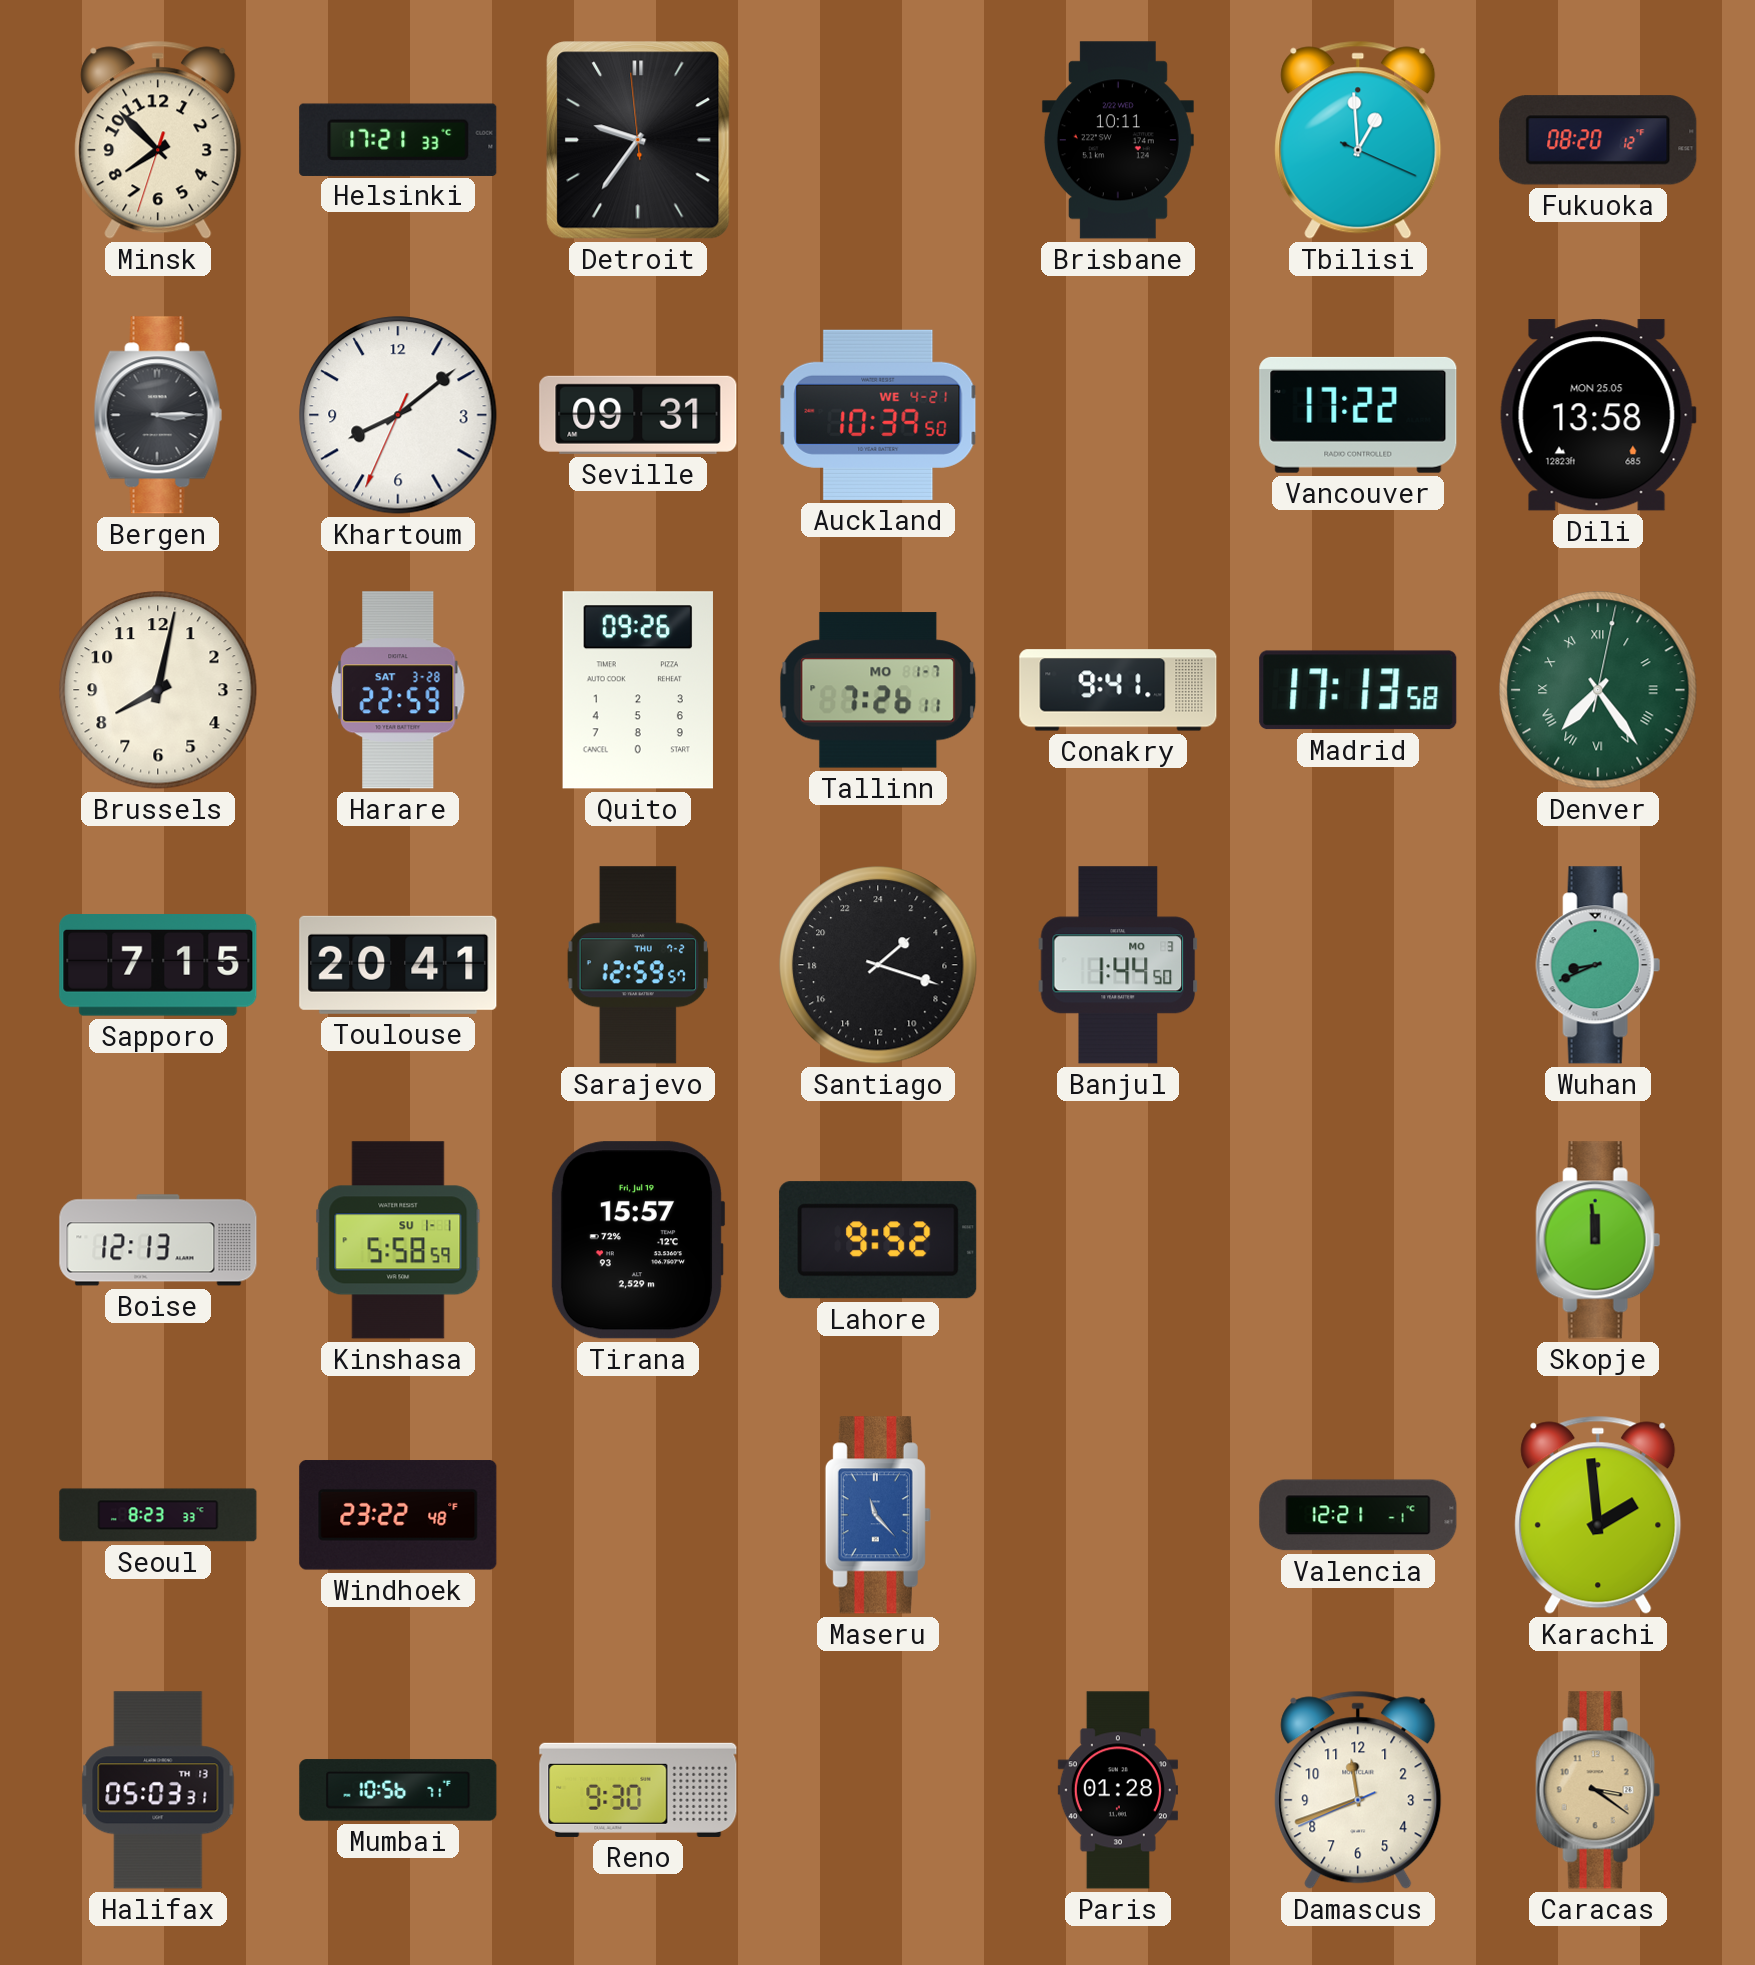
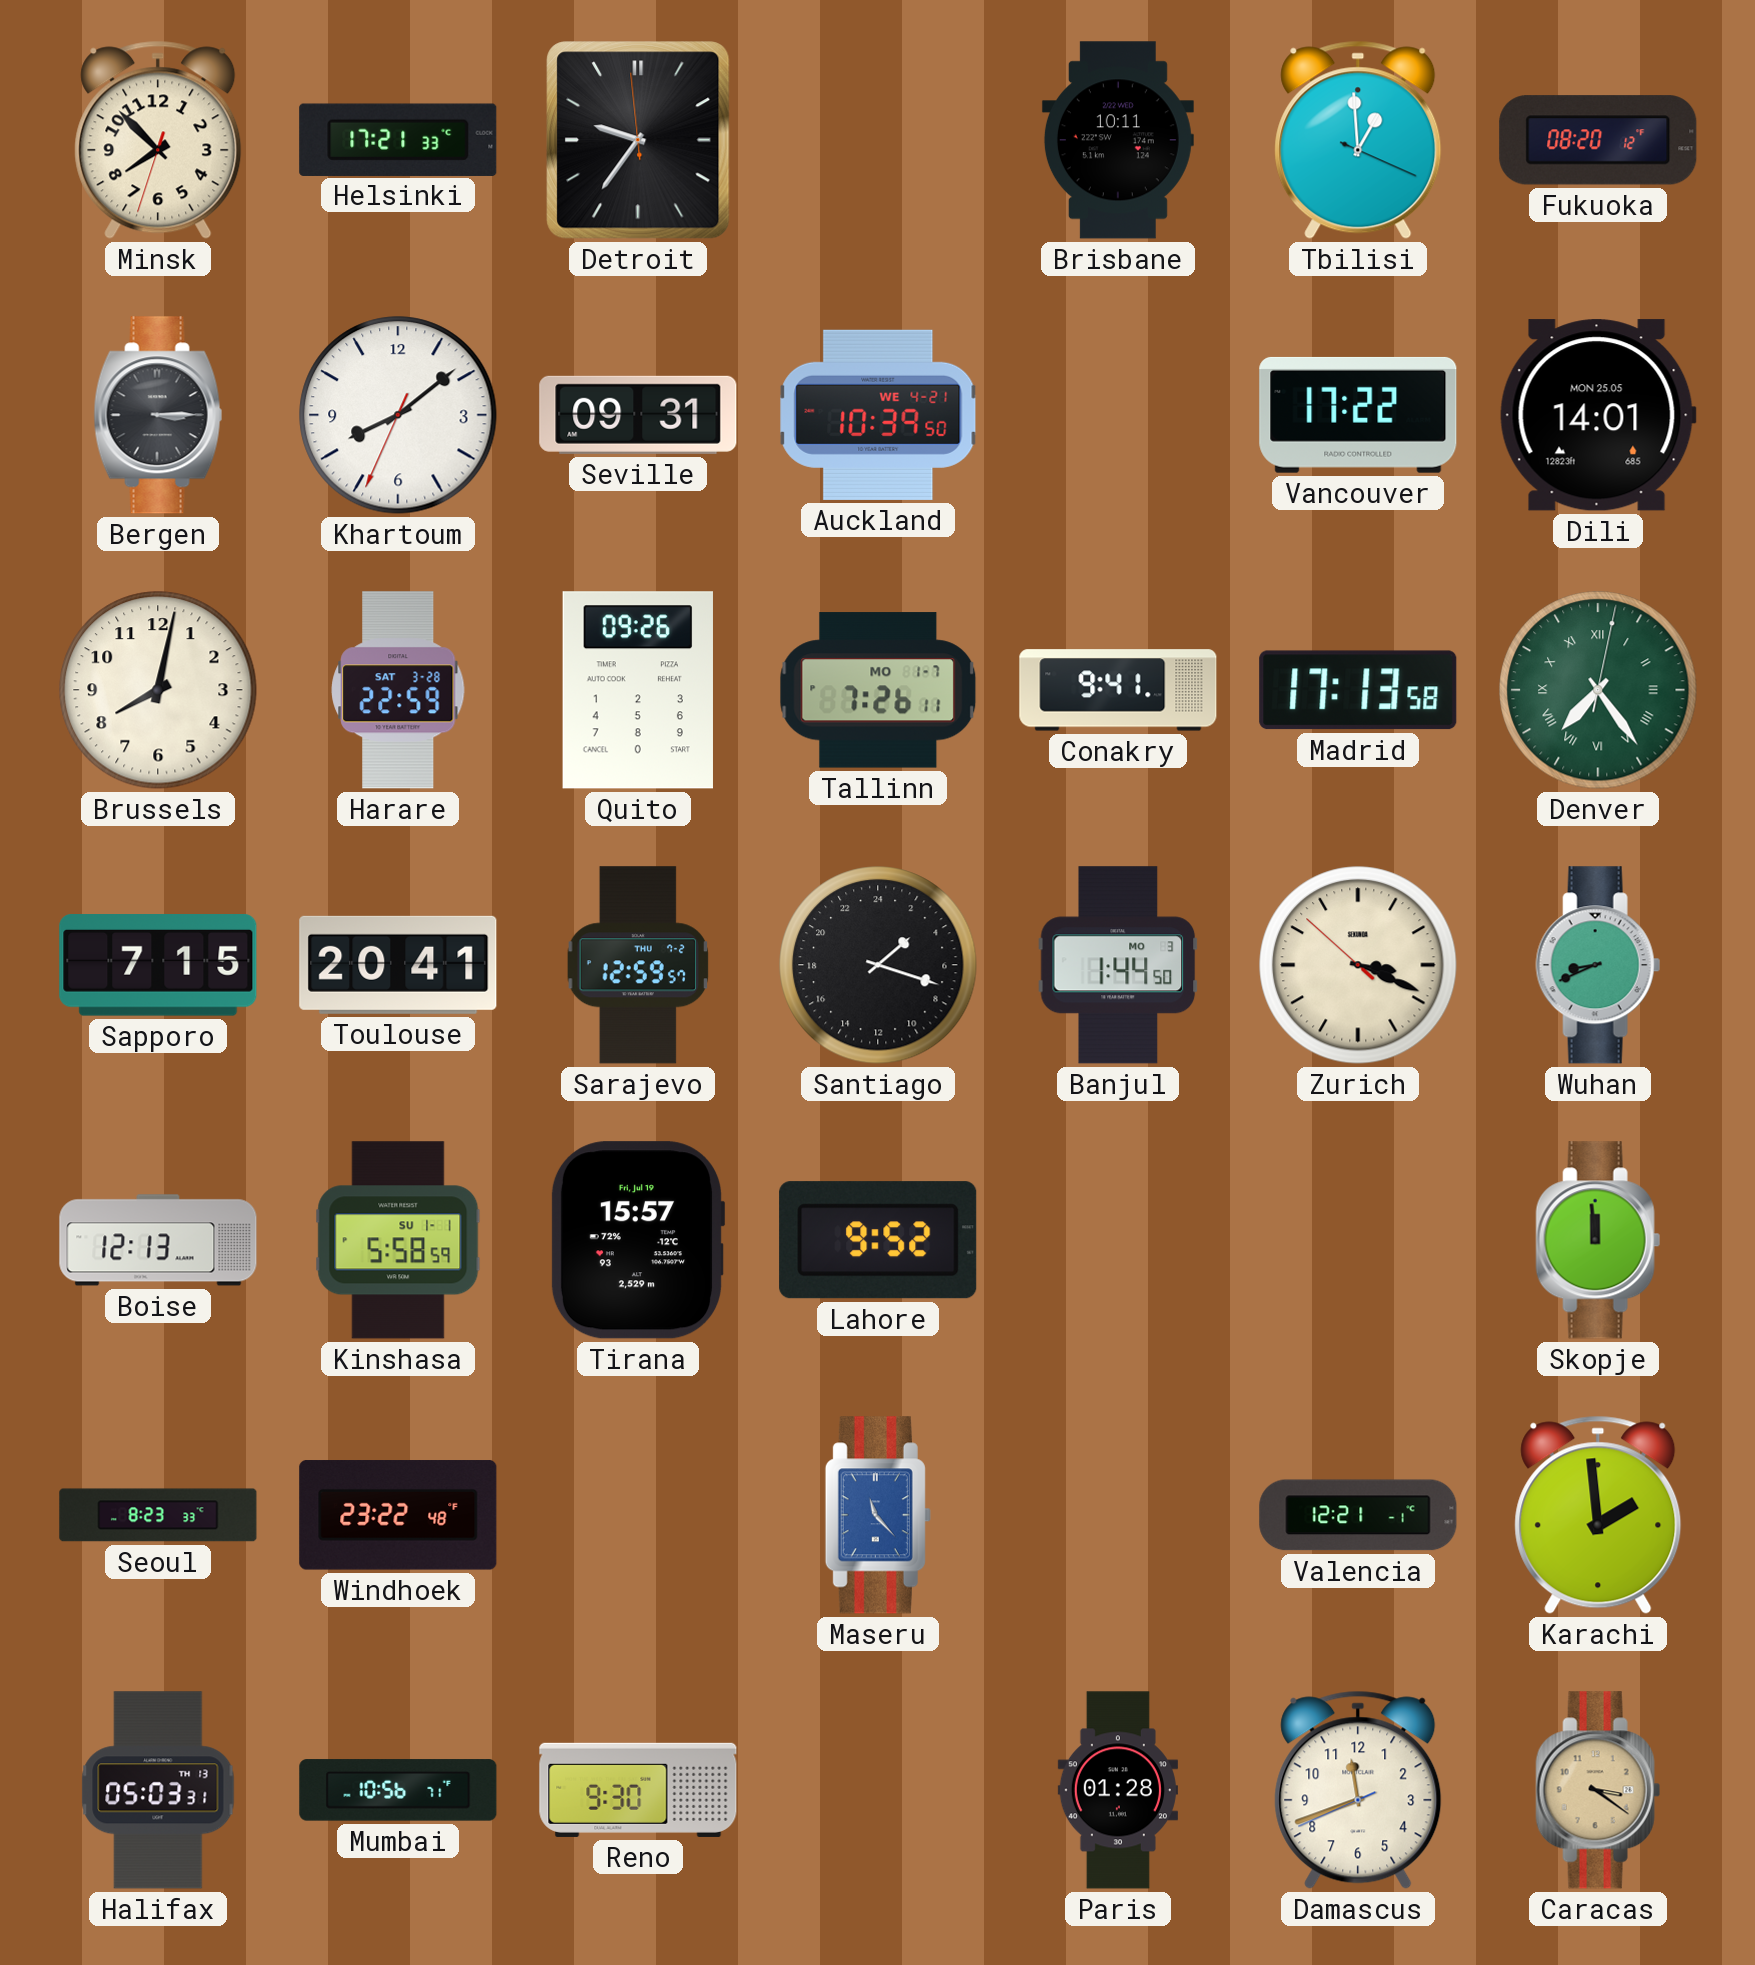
Dili: 13:58 -> 14:01
Zurich: none -> 3:18
